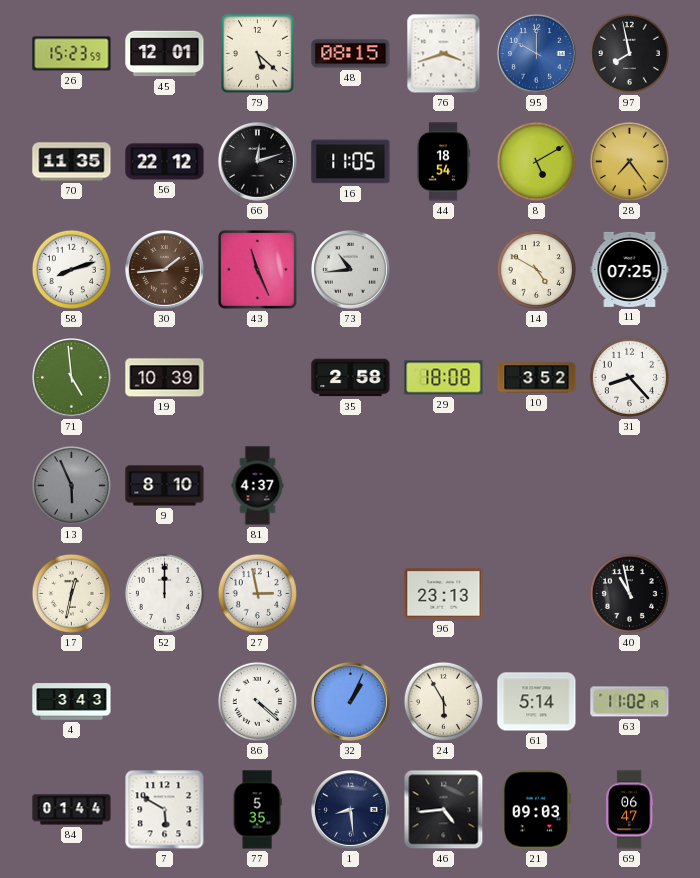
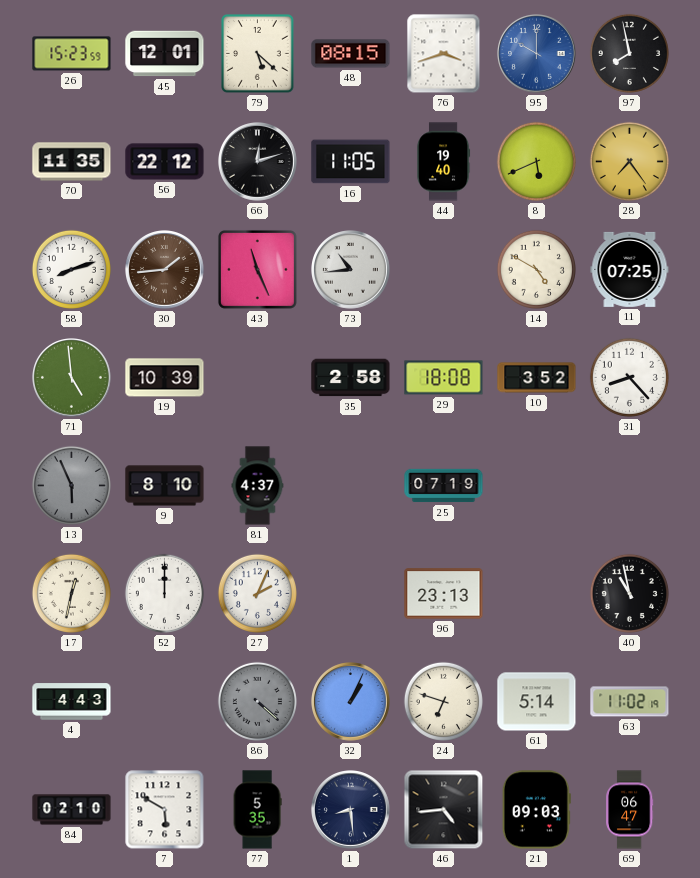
44: 18:54 -> 19:40
8: 5:10 -> 5:41
25: none -> 07:19
27: 2:58 -> 2:04
4: 3:43 -> 4:43
86 dial: white -> grey
24: 5:55 -> 6:48
84: 01:44 -> 02:10
